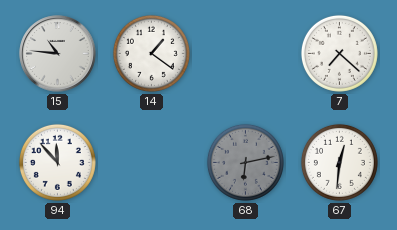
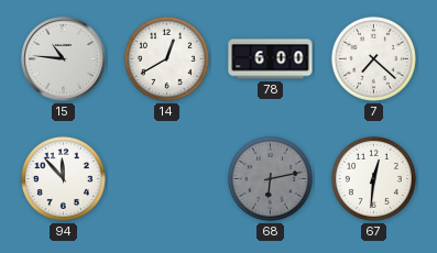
14: 1:21 -> 12:40
78: none -> 6:00
